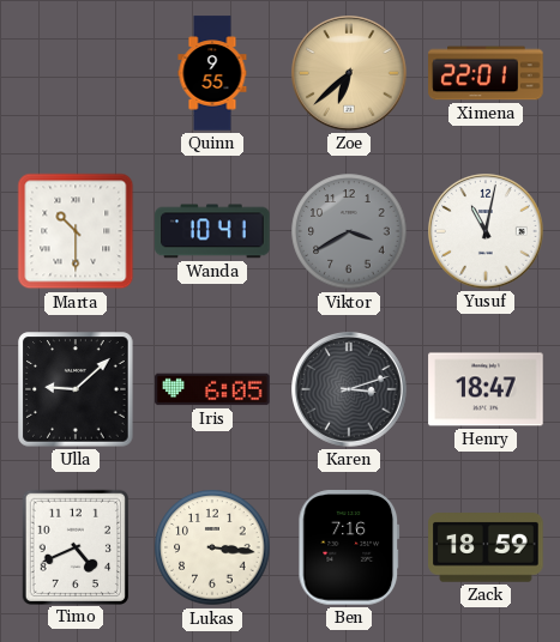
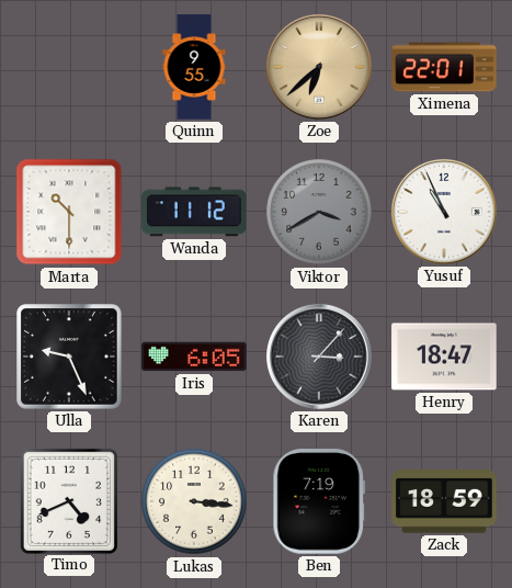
Wanda: 10:41 -> 11:12
Yusuf: 11:02 -> 10:56
Ulla: 9:08 -> 9:26
Karen: 3:12 -> 3:07
Ben: 7:16 -> 7:19
